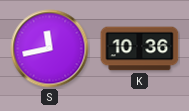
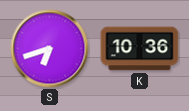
S: 11:43 -> 6:42
